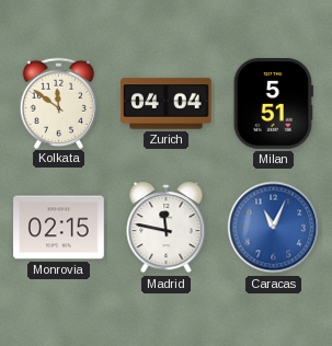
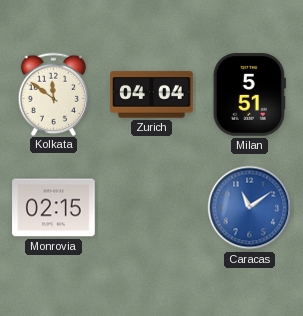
Madrid: 11:47 -> none
Caracas: 11:04 -> 11:09
